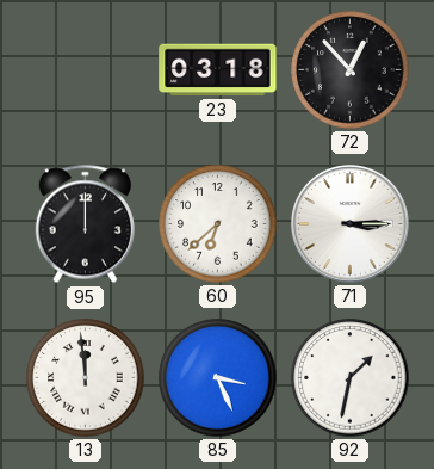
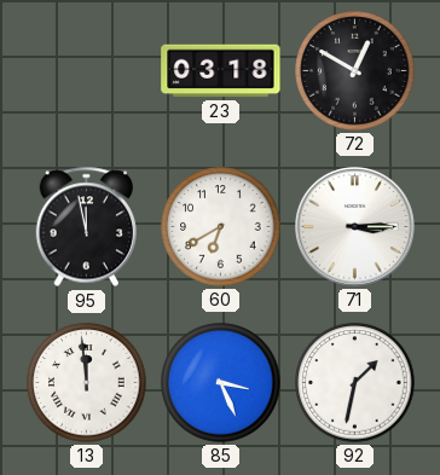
72: 12:53 -> 12:50
95: 12:00 -> 11:58
60: 6:38 -> 6:40
